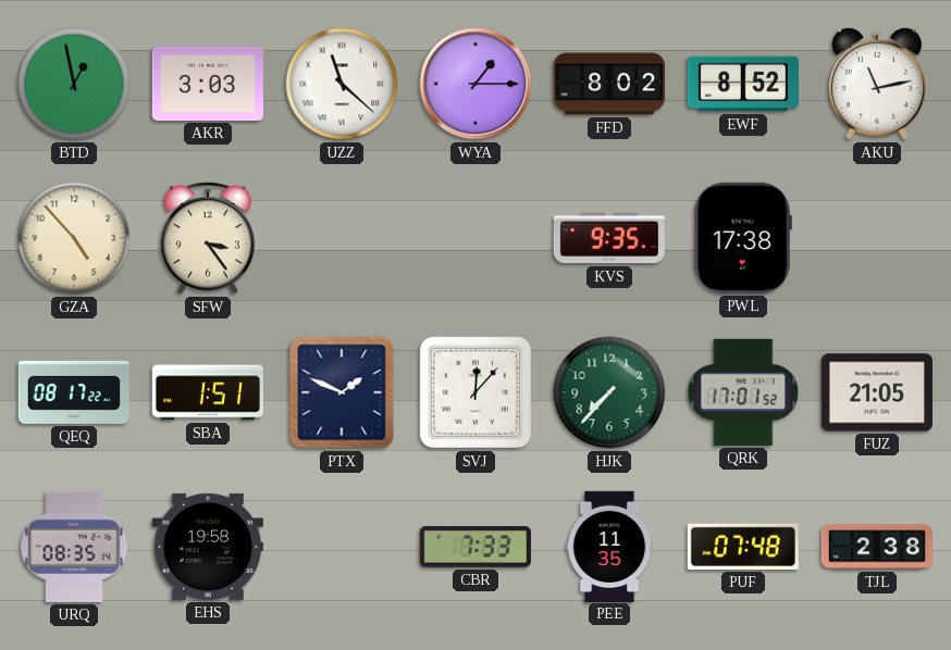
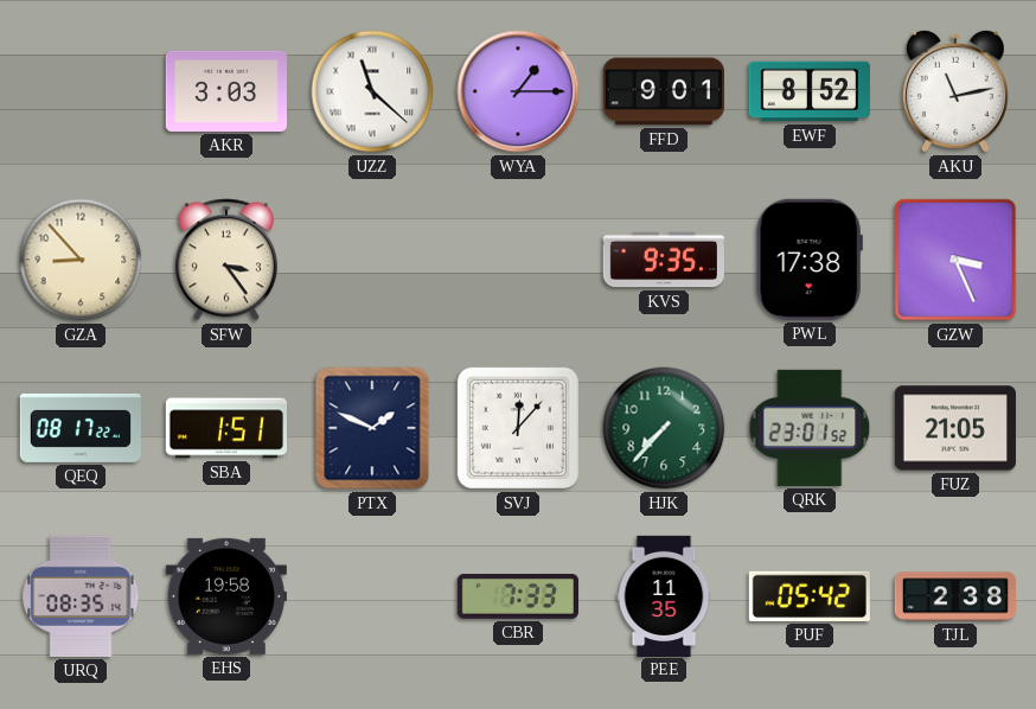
BTD: 12:58 -> none
FFD: 8:02 -> 9:01
GZA: 4:53 -> 8:53
GZW: none -> 3:26
QRK: 17:01 -> 23:01
PUF: 07:48 -> 05:42
